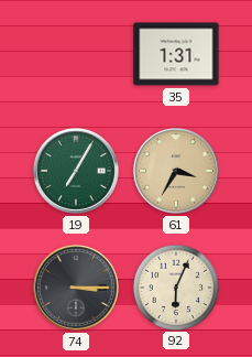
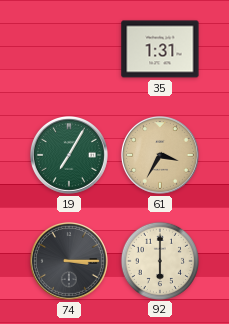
92: 6:04 -> 6:00
